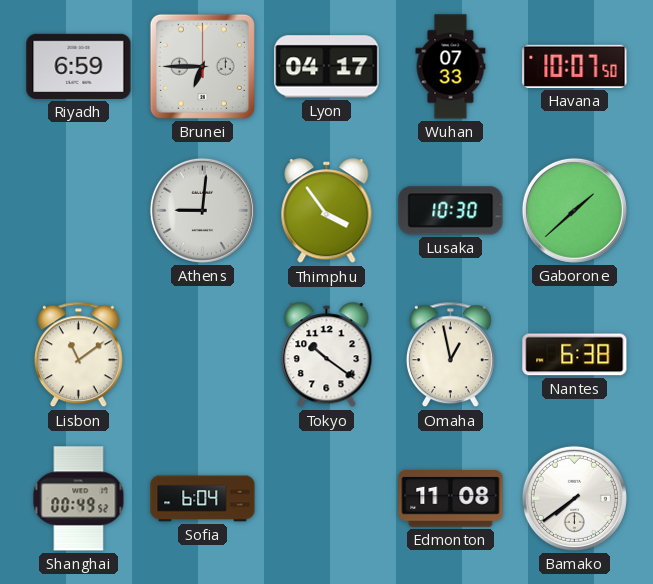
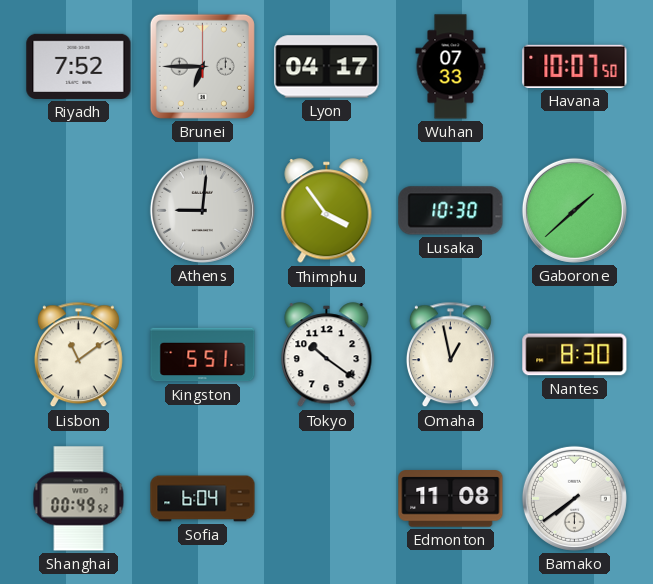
Riyadh: 6:59 -> 7:52
Kingston: none -> 5:51
Nantes: 6:38 -> 8:30
